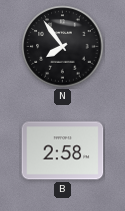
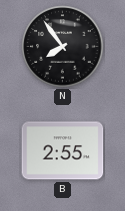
B: 2:58 -> 2:55
